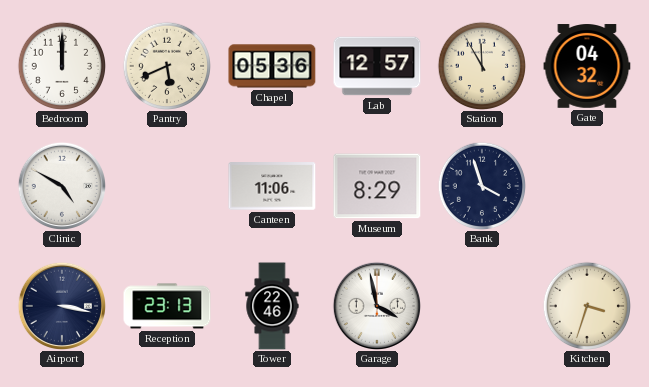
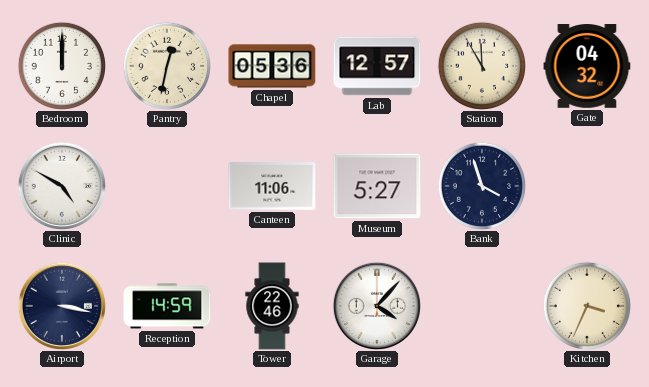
Pantry: 5:41 -> 12:32
Museum: 8:29 -> 5:27
Reception: 23:13 -> 14:59
Garage: 3:58 -> 4:07
Kitchen: 3:33 -> 3:34
